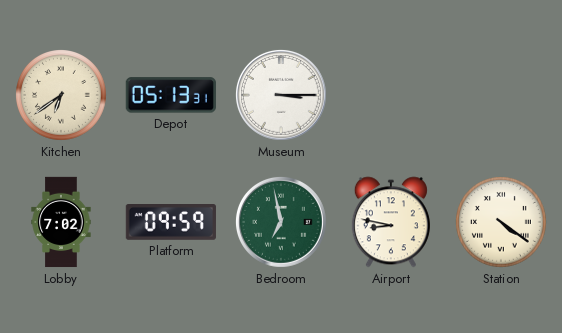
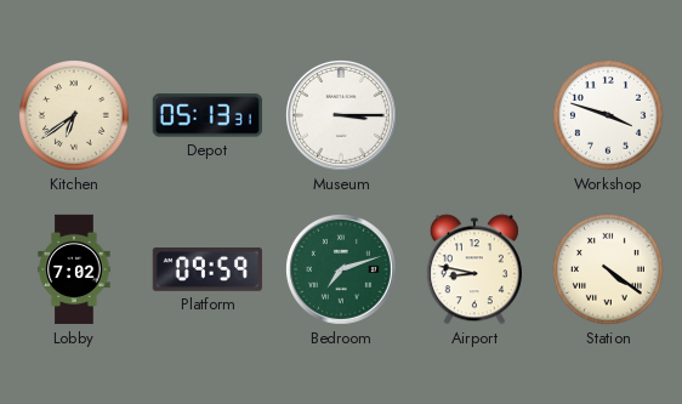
Workshop: none -> 3:48
Bedroom: 6:58 -> 7:12
